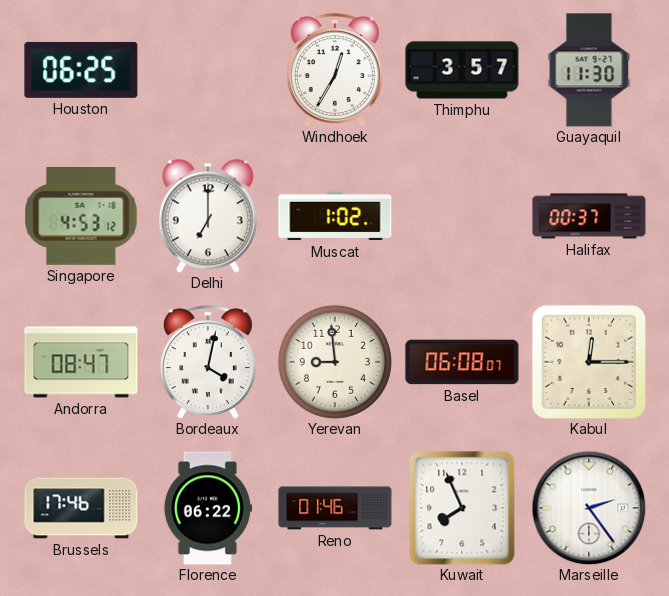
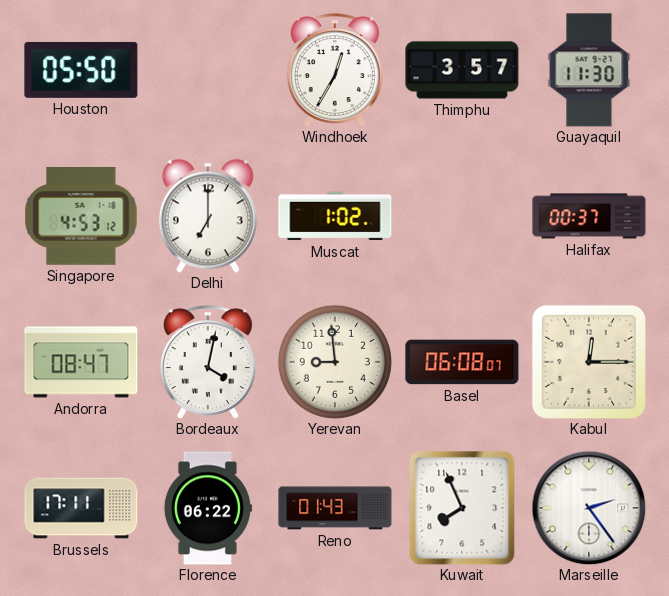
Houston: 06:25 -> 05:50
Brussels: 17:46 -> 17:11
Reno: 01:46 -> 01:43
